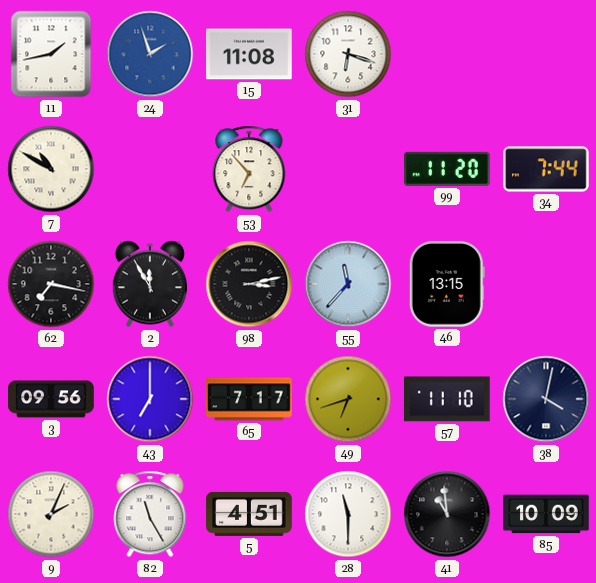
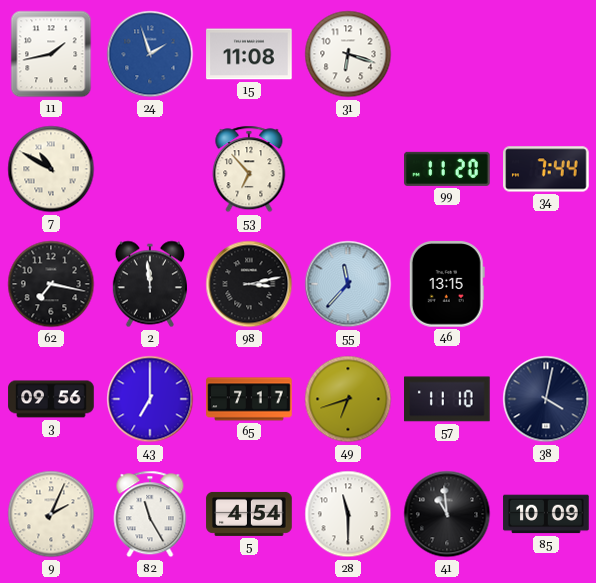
2: 11:55 -> 11:59
5: 4:51 -> 4:54
